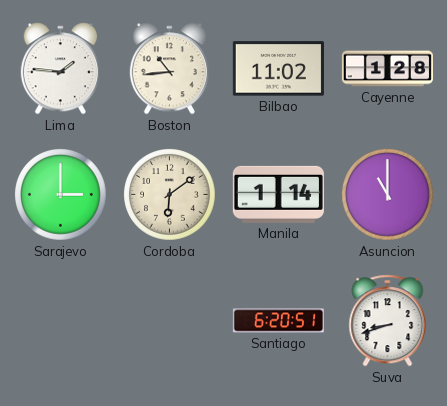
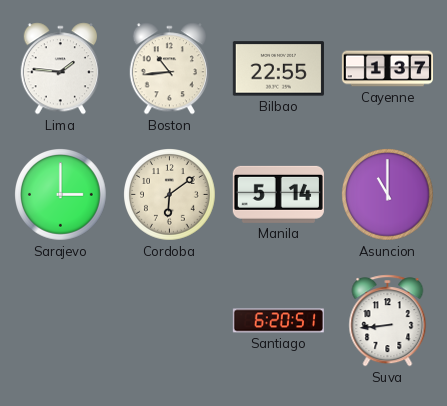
Bilbao: 11:02 -> 22:55
Cayenne: 1:28 -> 1:37
Manila: 1:14 -> 5:14
Suva: 8:42 -> 8:44
